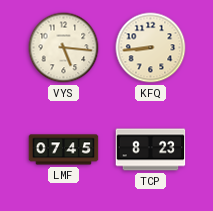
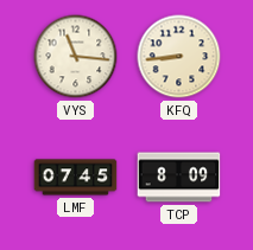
VYS: 5:16 -> 11:16
TCP: 8:23 -> 8:09
